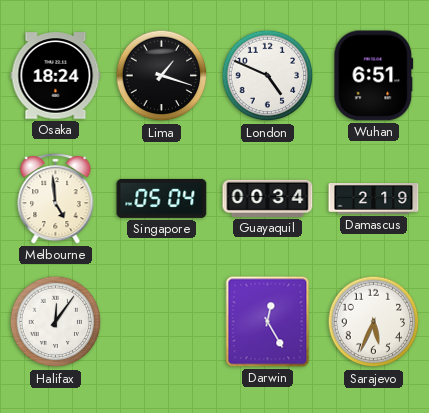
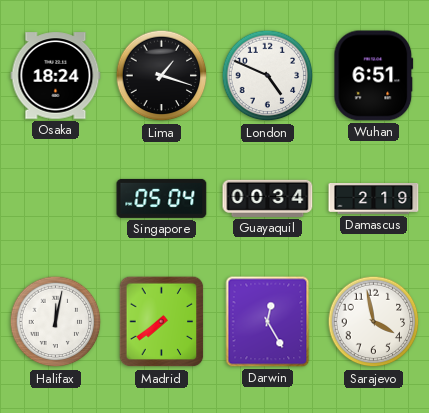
Melbourne: 4:59 -> none
Halifax: 12:06 -> 12:02
Madrid: none -> 7:39
Sarajevo: 5:34 -> 3:58
